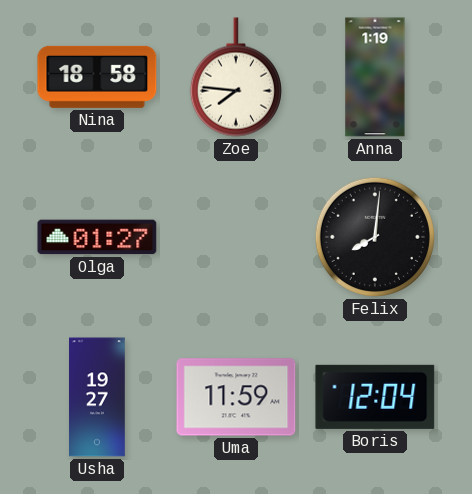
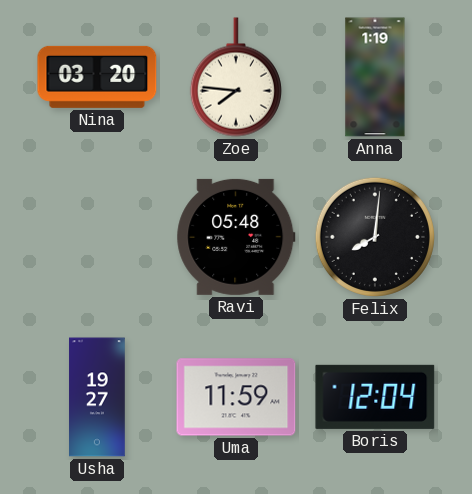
Nina: 18:58 -> 03:20
Olga: 01:27 -> none
Ravi: none -> 05:48
